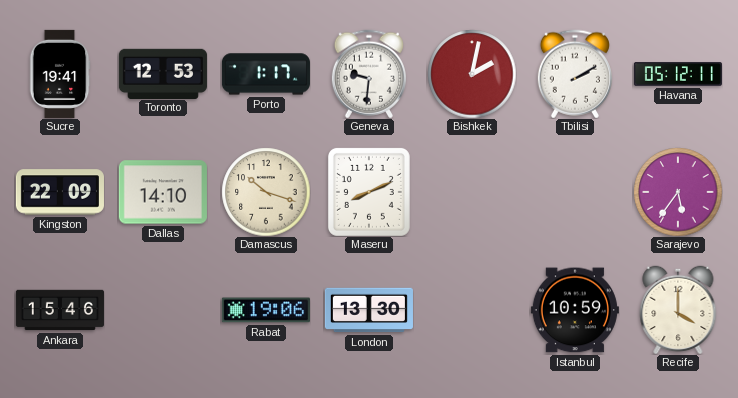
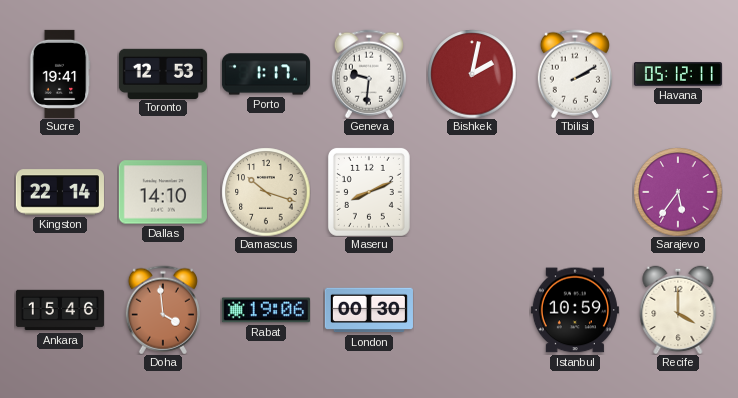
Kingston: 22:09 -> 22:14
Doha: none -> 3:59
London: 13:30 -> 00:30
